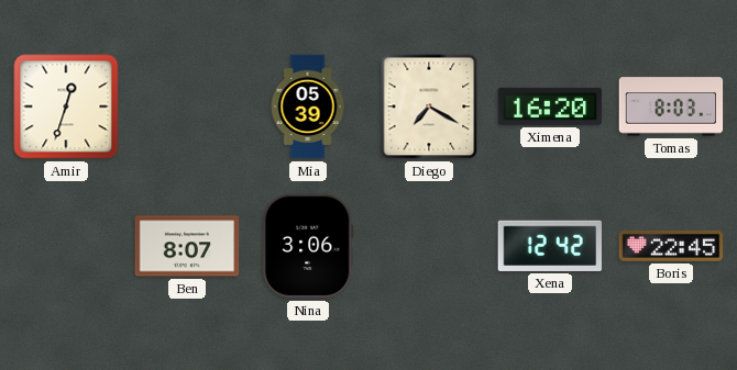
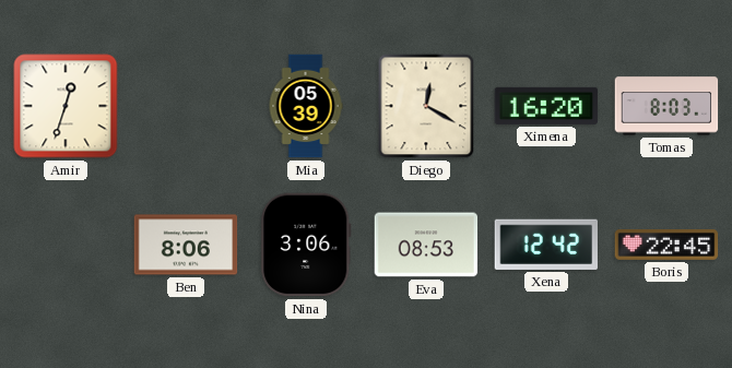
Diego: 7:20 -> 12:20
Ben: 8:07 -> 8:06
Eva: none -> 08:53
